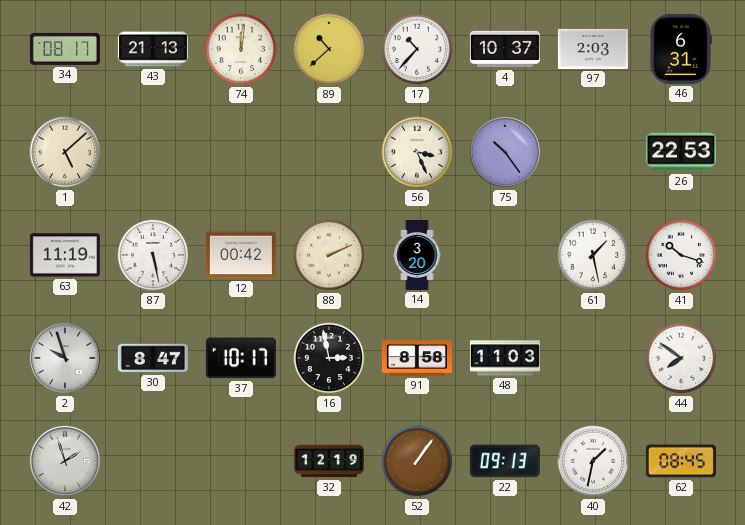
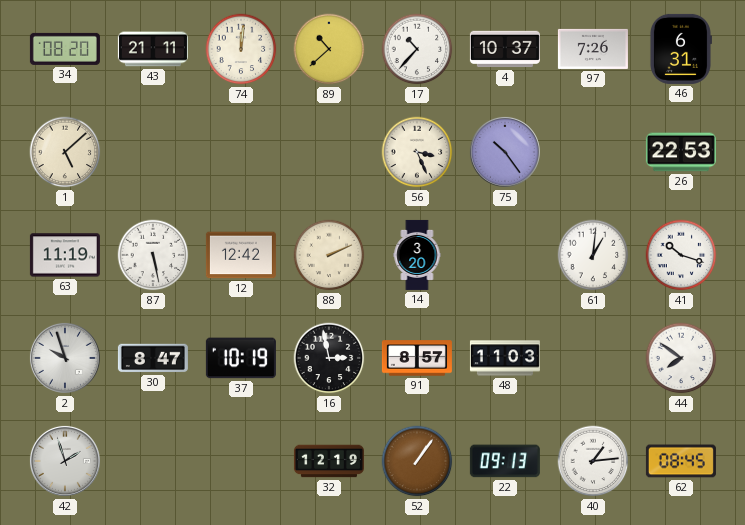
34: 08:17 -> 08:20
43: 21:13 -> 21:11
97: 2:03 -> 7:26
12: 00:42 -> 12:42
61: 1:28 -> 1:01
37: 10:17 -> 10:19
91: 8:58 -> 8:57
40: 1:32 -> 1:14
